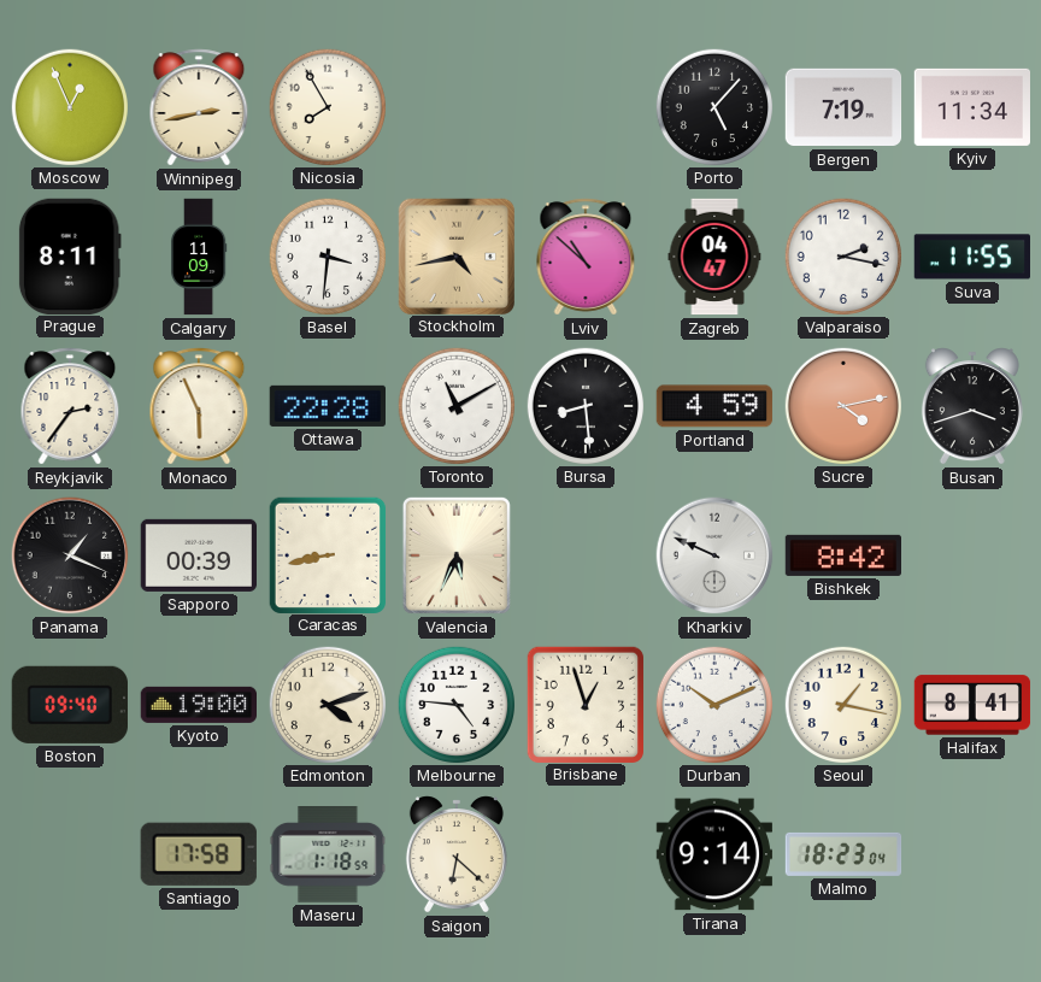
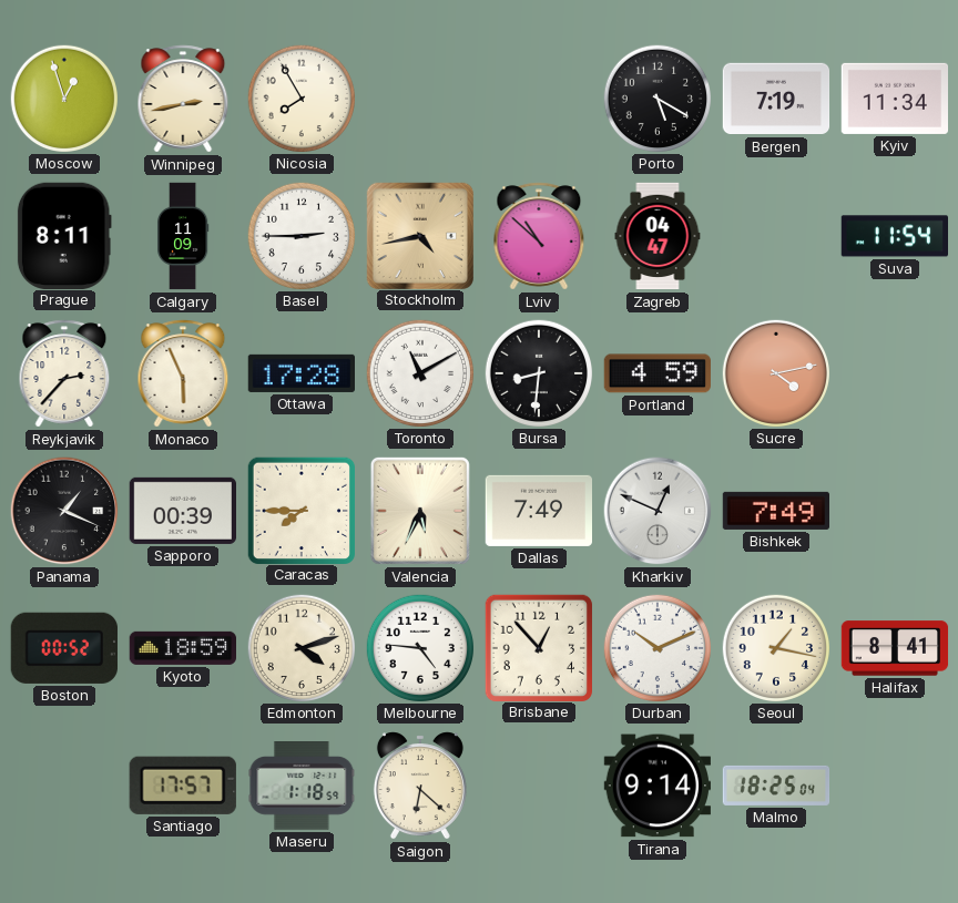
Moscow: 12:56 -> 12:57
Porto: 5:07 -> 5:20
Basel: 3:31 -> 2:45
Valparaiso: 2:17 -> none
Suva: 11:55 -> 11:54
Reykjavik: 2:36 -> 2:37
Ottawa: 22:28 -> 17:28
Bursa: 8:29 -> 8:31
Busan: 3:42 -> none
Caracas: 8:43 -> 7:45
Dallas: none -> 7:49
Kharkiv: 9:49 -> 12:49
Bishkek: 8:42 -> 7:49
Boston: 09:40 -> 00:52
Kyoto: 19:00 -> 18:59
Brisbane: 12:57 -> 12:53
Santiago: 17:58 -> 17:57
Malmo: 18:23 -> 18:25
